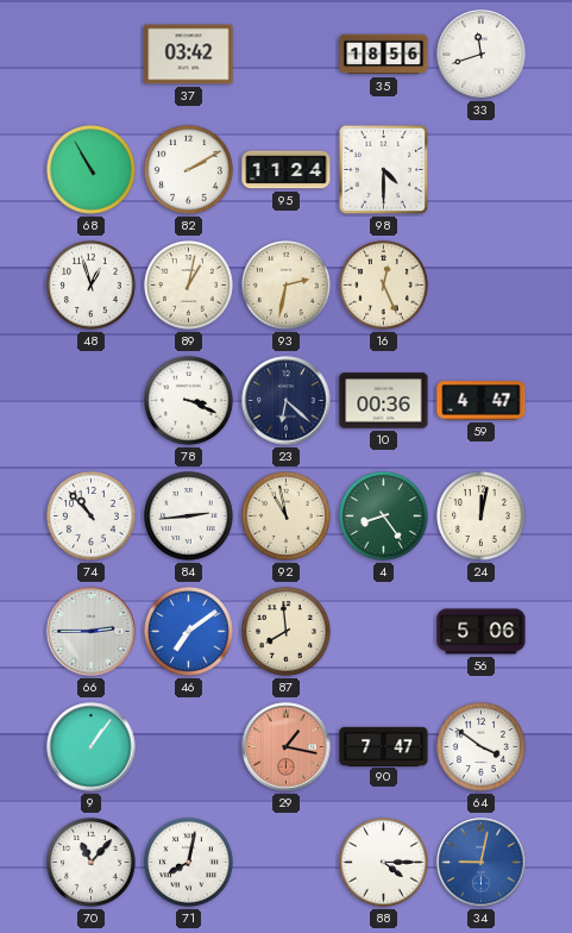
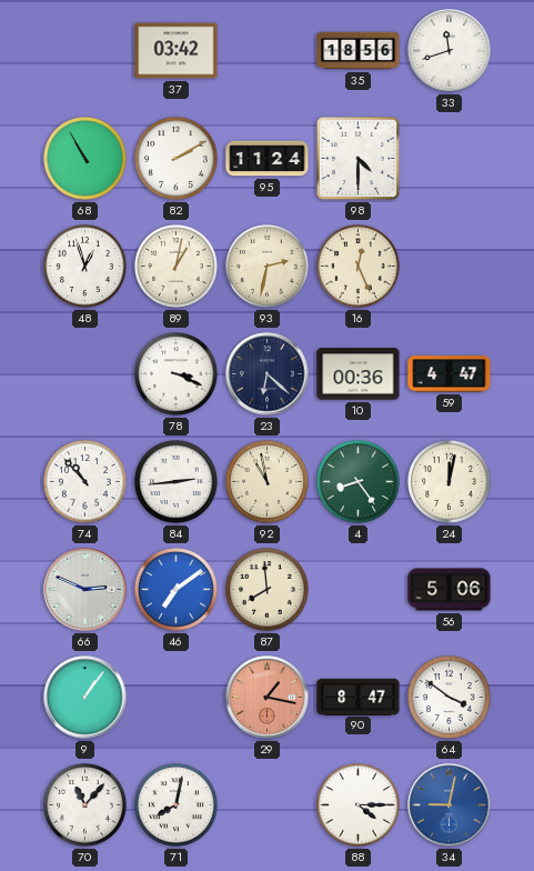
66: 2:45 -> 2:49
90: 7:47 -> 8:47
